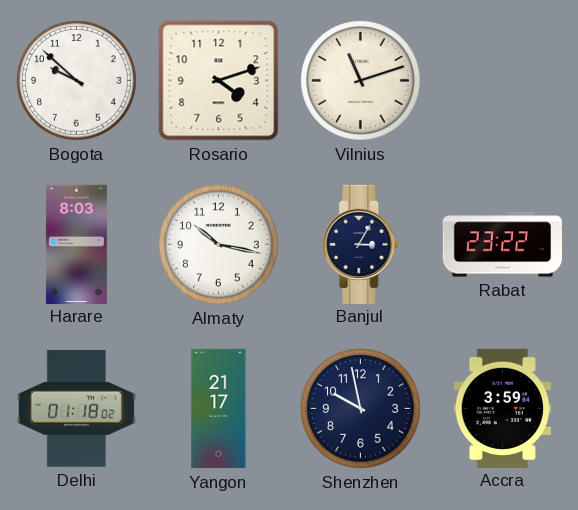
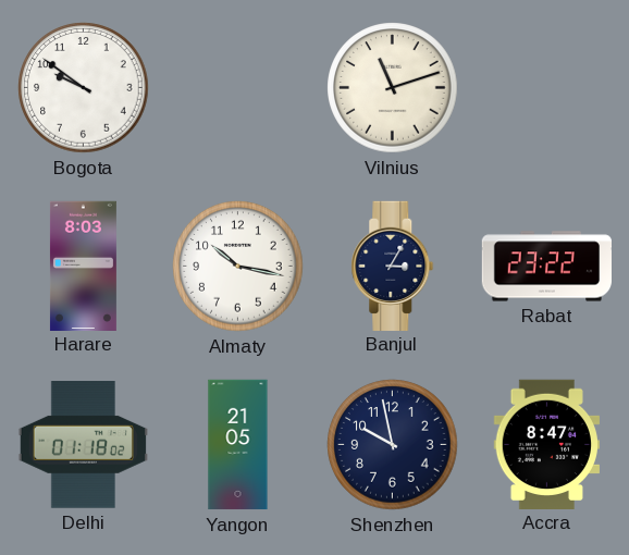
Bogota: 9:52 -> 9:51
Rosario: 4:12 -> none
Yangon: 21:17 -> 21:05
Accra: 3:59 -> 8:47
